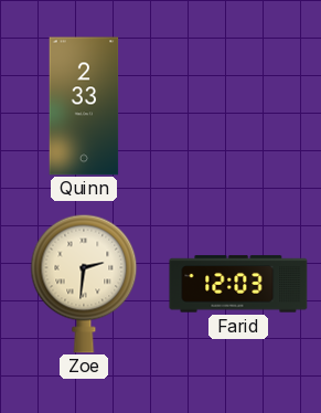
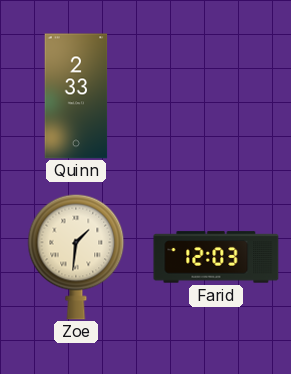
Zoe: 2:31 -> 1:31
